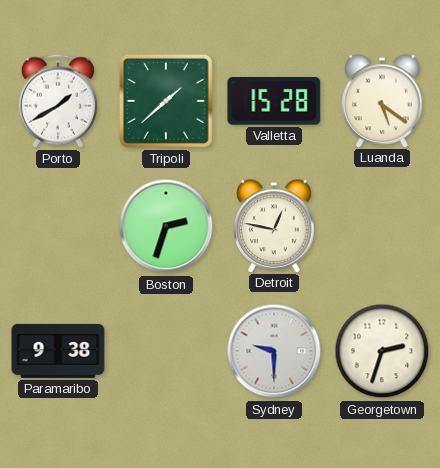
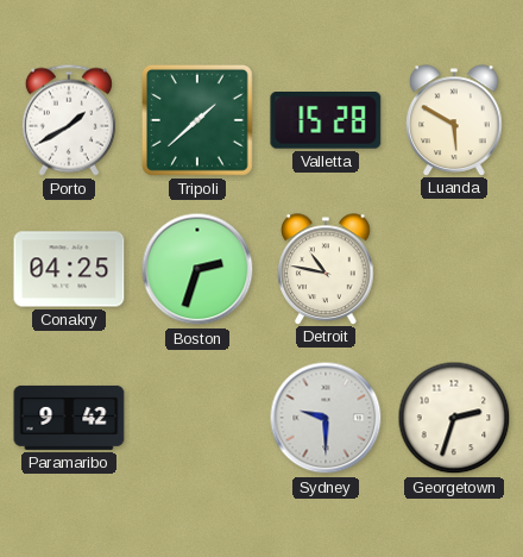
Luanda: 5:21 -> 5:50
Conakry: none -> 04:25
Detroit: 12:47 -> 10:47
Paramaribo: 9:38 -> 9:42
